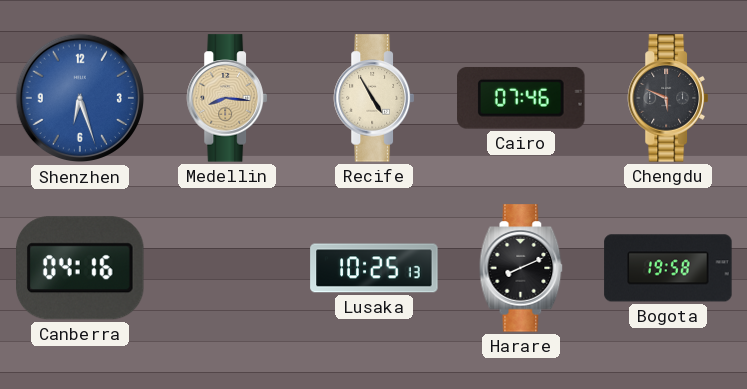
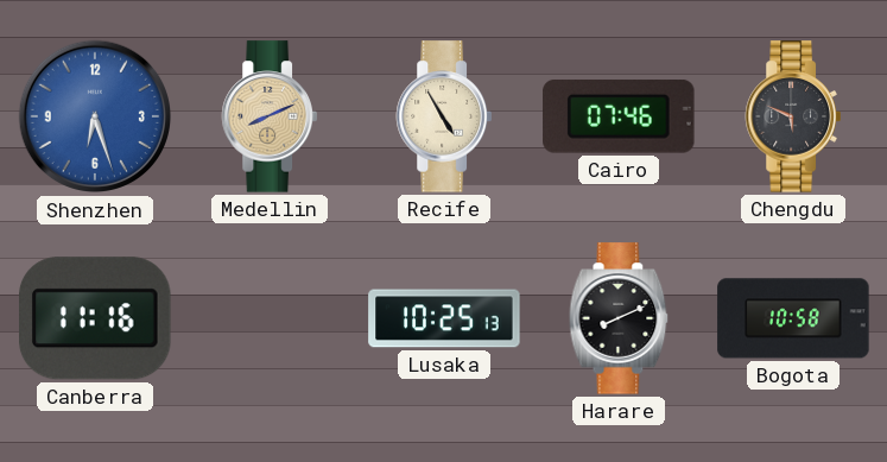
Medellin: 8:16 -> 8:11
Canberra: 04:16 -> 11:16
Bogota: 19:58 -> 10:58
